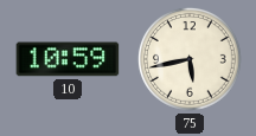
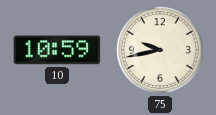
75: 5:43 -> 9:43
